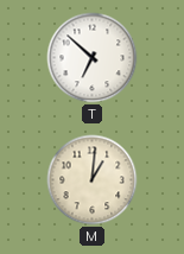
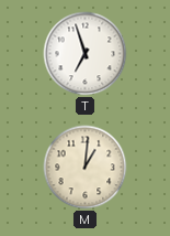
T: 6:52 -> 6:57
